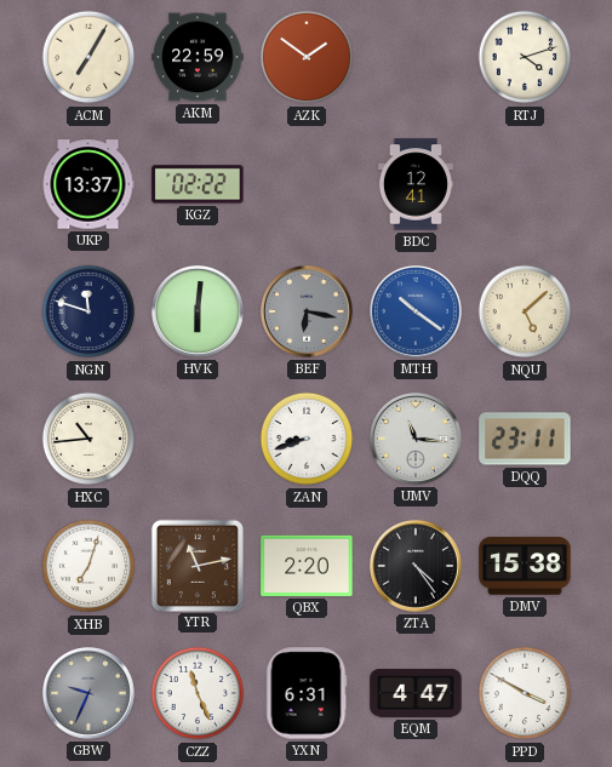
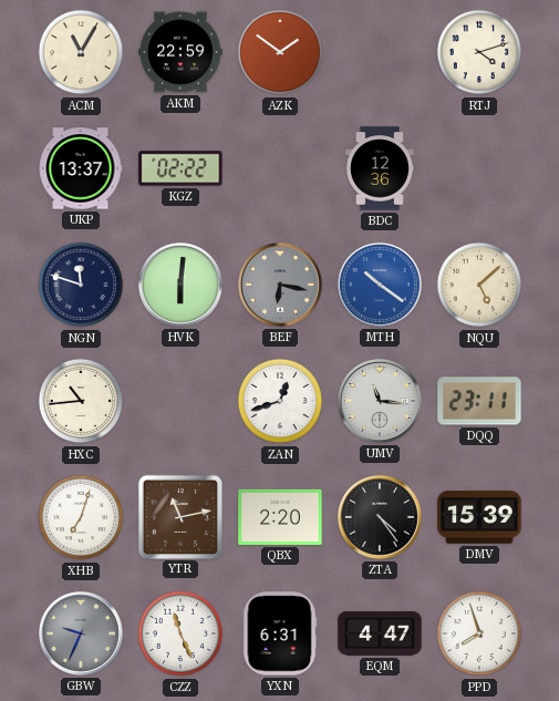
ACM: 7:05 -> 11:05
BDC: 12:41 -> 12:36
ZAN: 8:42 -> 12:42
DMV: 15:38 -> 15:39
PPD: 3:50 -> 7:57
